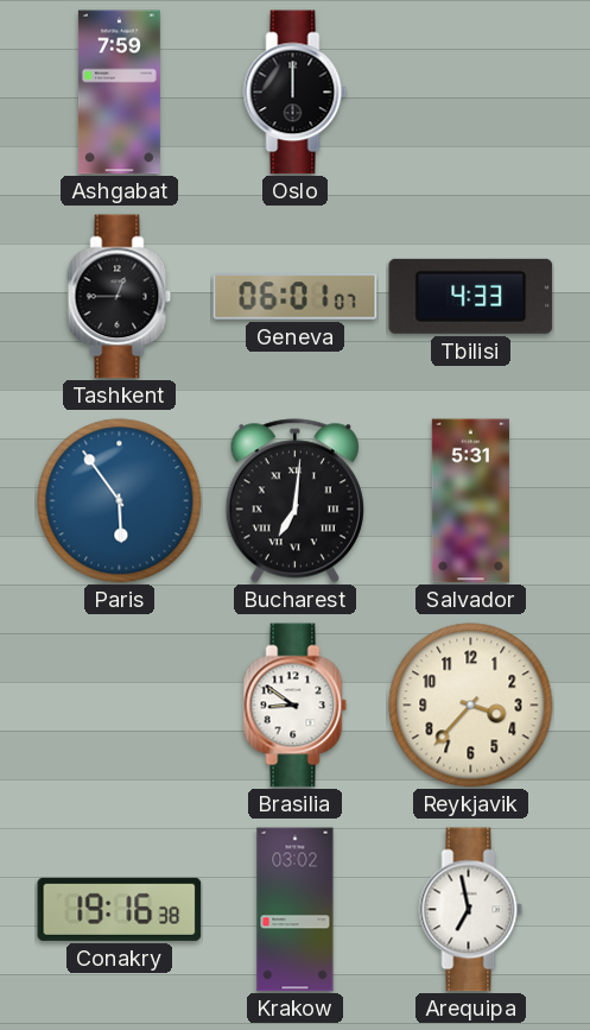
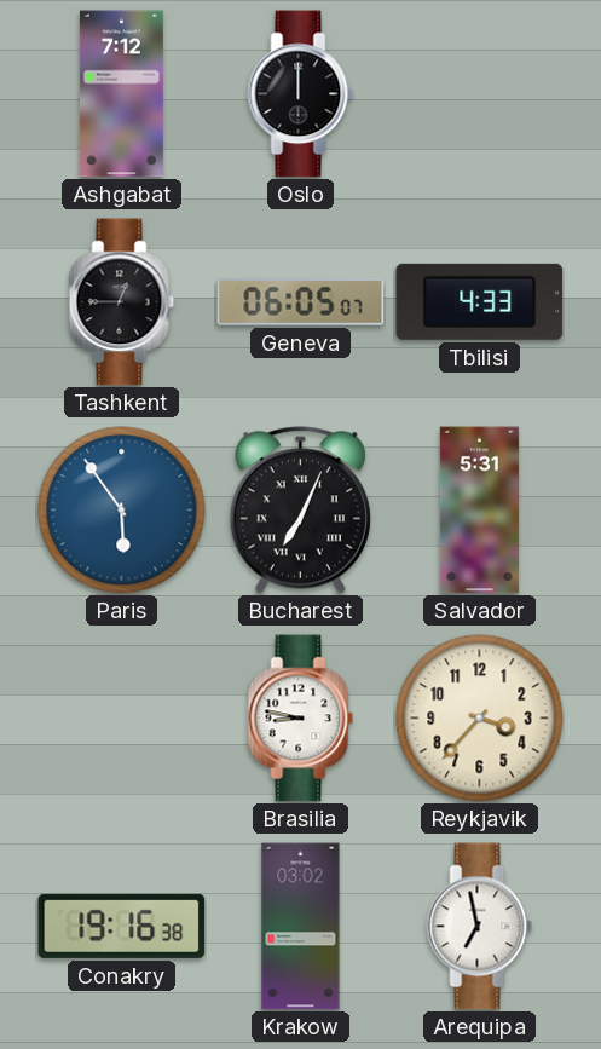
Ashgabat: 7:59 -> 7:12
Geneva: 06:01 -> 06:05
Bucharest: 7:01 -> 7:04
Brasilia: 8:51 -> 8:47
